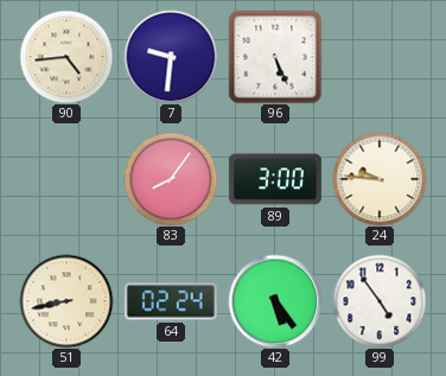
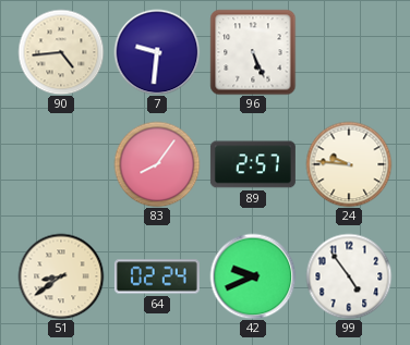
89: 3:00 -> 2:57
51: 8:43 -> 8:39
42: 5:24 -> 9:41
